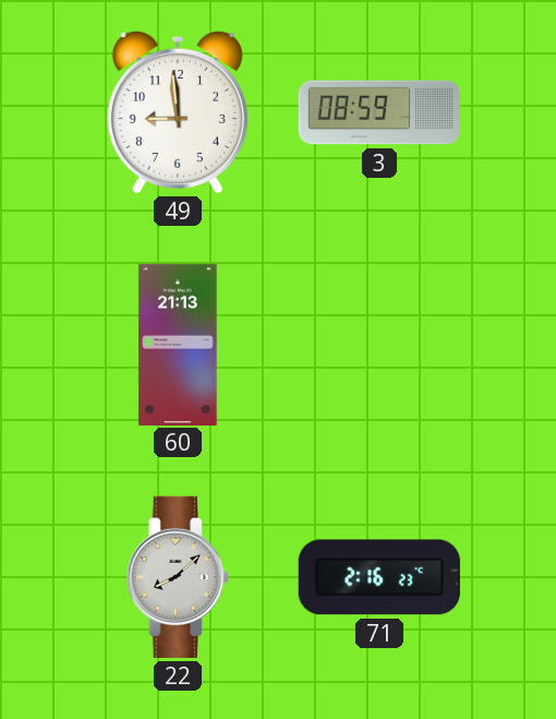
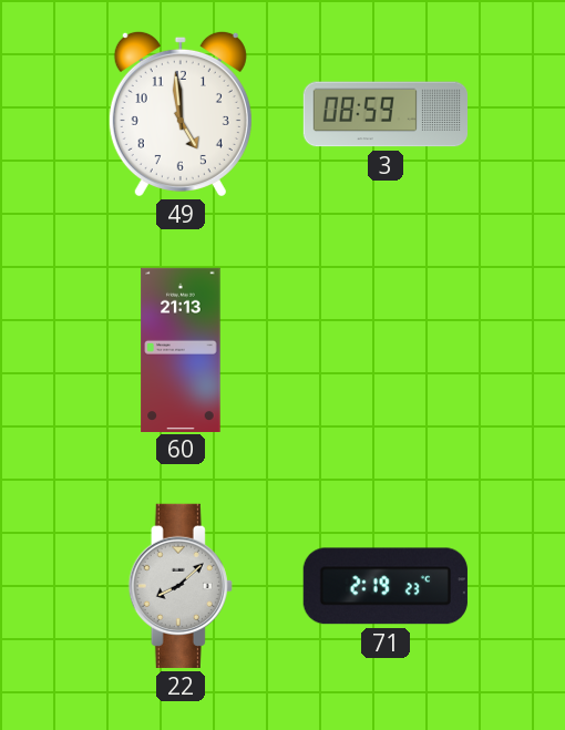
49: 8:59 -> 4:59
71: 2:16 -> 2:19
